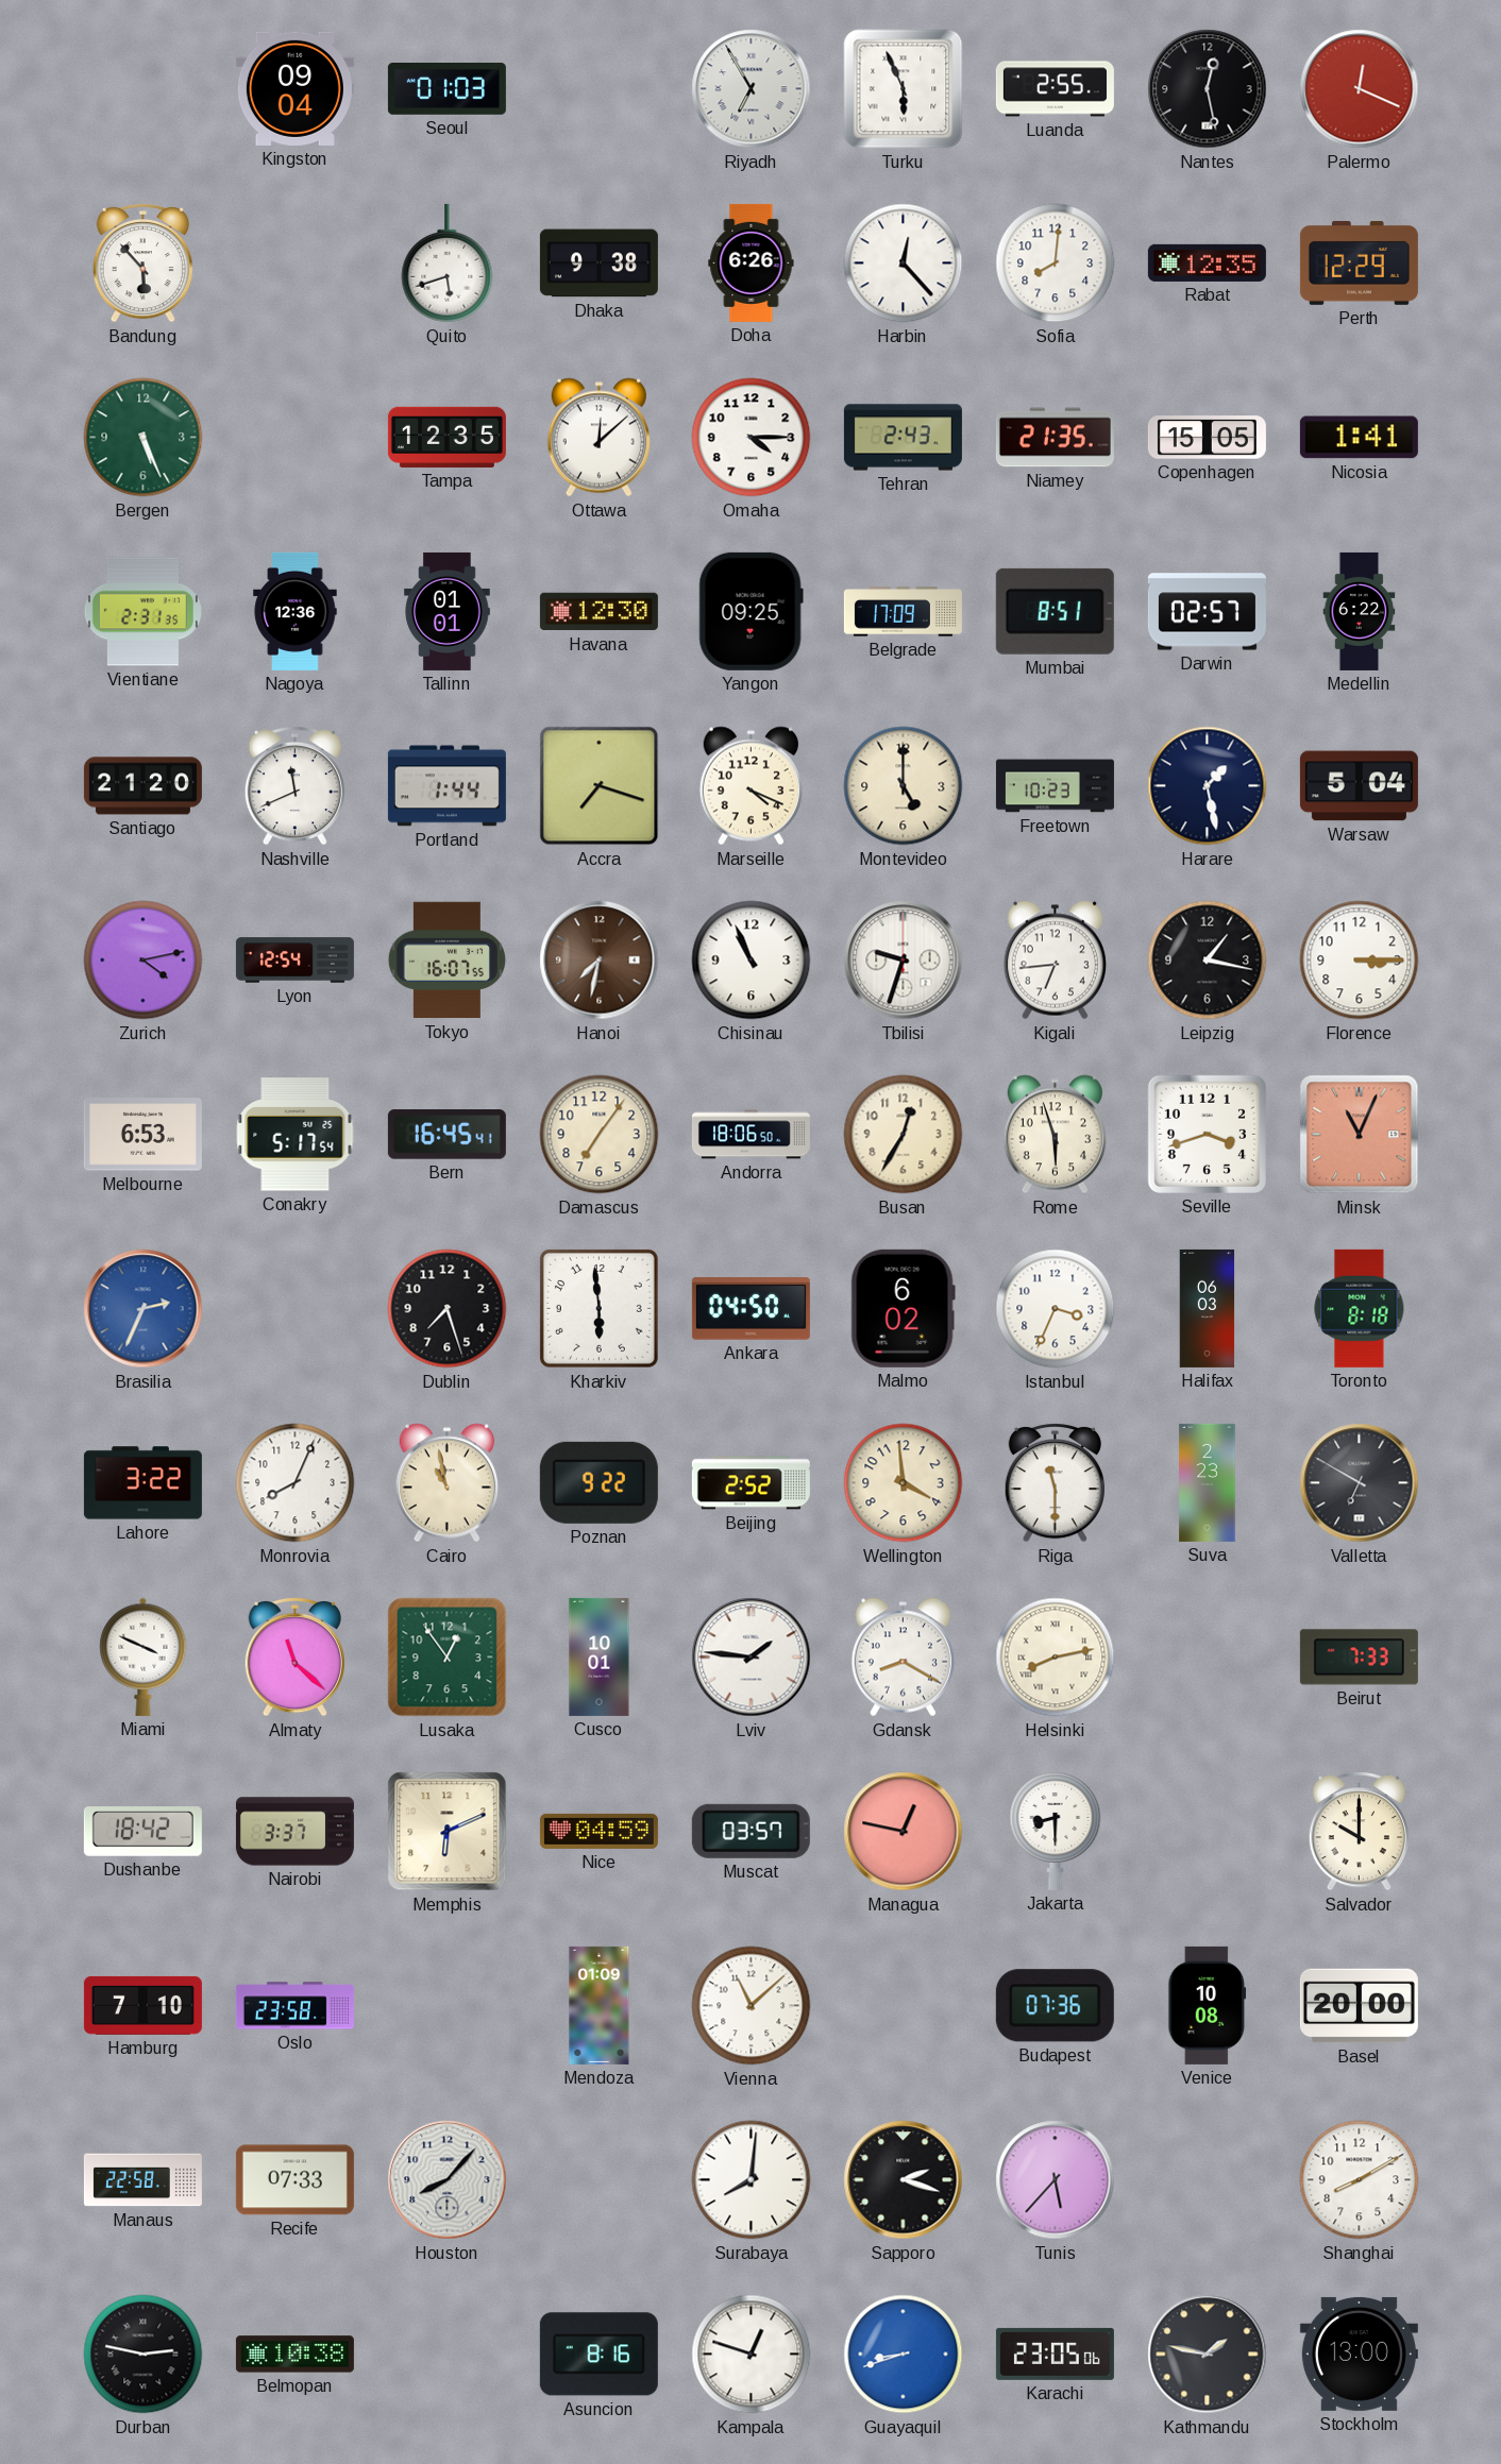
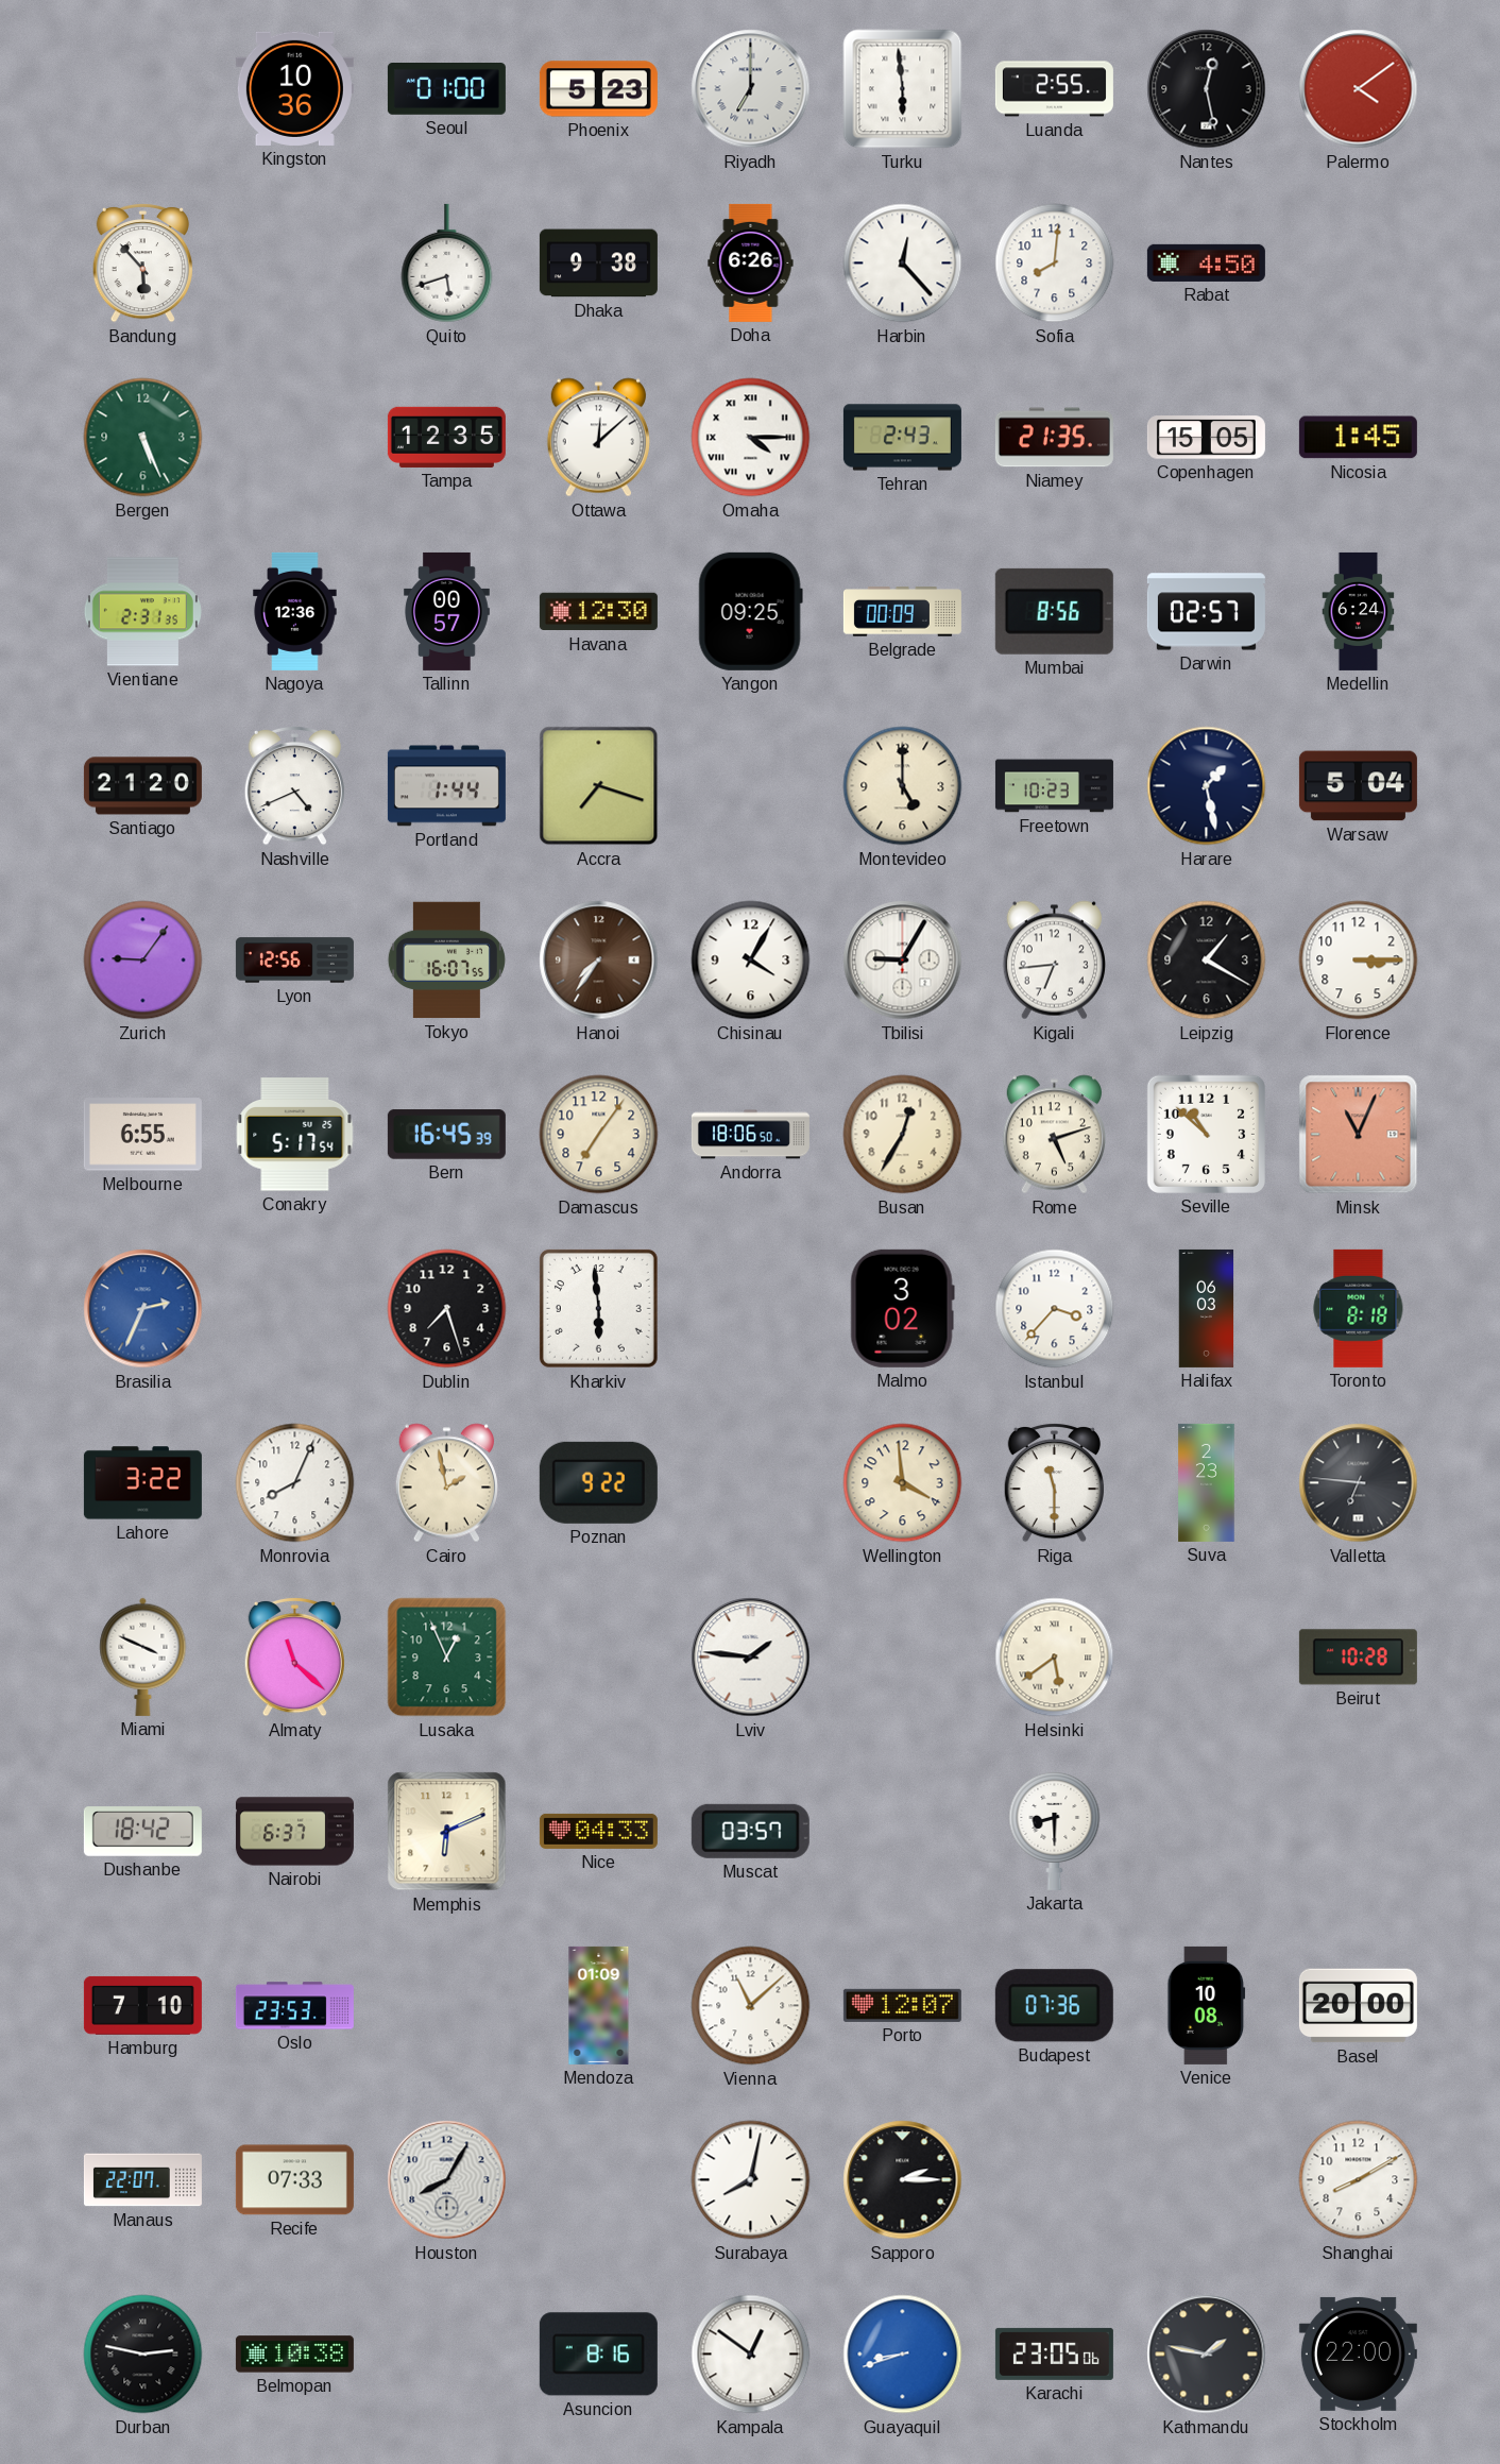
Kingston: 09:04 -> 10:36
Seoul: 01:03 -> 01:00
Phoenix: none -> 5:23
Riyadh: 6:55 -> 7:00
Turku: 5:56 -> 5:59
Palermo: 12:19 -> 4:09
Rabat: 12:35 -> 4:50
Perth: 12:29 -> none
Omaha numerals: Arabic -> Roman
Nicosia: 1:41 -> 1:45
Tallinn: 01:01 -> 00:57
Belgrade: 17:09 -> 00:09
Mumbai: 8:51 -> 8:56
Medellin: 6:22 -> 6:24
Nashville: 11:41 -> 4:41
Marseille: 4:19 -> none
Zurich: 4:13 -> 9:06
Lyon: 12:54 -> 12:56
Hanoi: 7:32 -> 7:36
Chisinau: 10:56 -> 4:05
Tbilisi: 9:33 -> 9:05
Leipzig: 1:17 -> 1:20
Melbourne: 6:53 -> 6:55
Bern: 16:45:41 -> 16:45:39
Rome: 5:57 -> 5:12
Seville: 3:42 -> 10:52
Ankara: 04:50 -> none
Malmo: 6:02 -> 3:02
Istanbul: 3:34 -> 3:37
Cairo: 10:58 -> 1:58
Beijing: 2:52 -> none
Valletta: 6:50 -> 6:46
Lusaka: 12:54 -> 12:56
Cusco: 10:01 -> none
Gdansk: 8:20 -> none
Helsinki: 8:13 -> 5:39
Beirut: 7:33 -> 10:28
Nairobi: 3:37 -> 6:37
Nice: 04:59 -> 04:33
Managua: 12:47 -> none
Salvador: 10:00 -> none
Oslo: 23:58 -> 23:53
Porto: none -> 12:07
Manaus: 22:58 -> 22:07
Houston: 8:07 -> 8:05
Surabaya: 8:01 -> 8:02
Sapporo: 2:18 -> 2:15
Tunis: 5:37 -> none
Kampala: 12:48 -> 12:51
Stockholm: 13:00 -> 22:00
